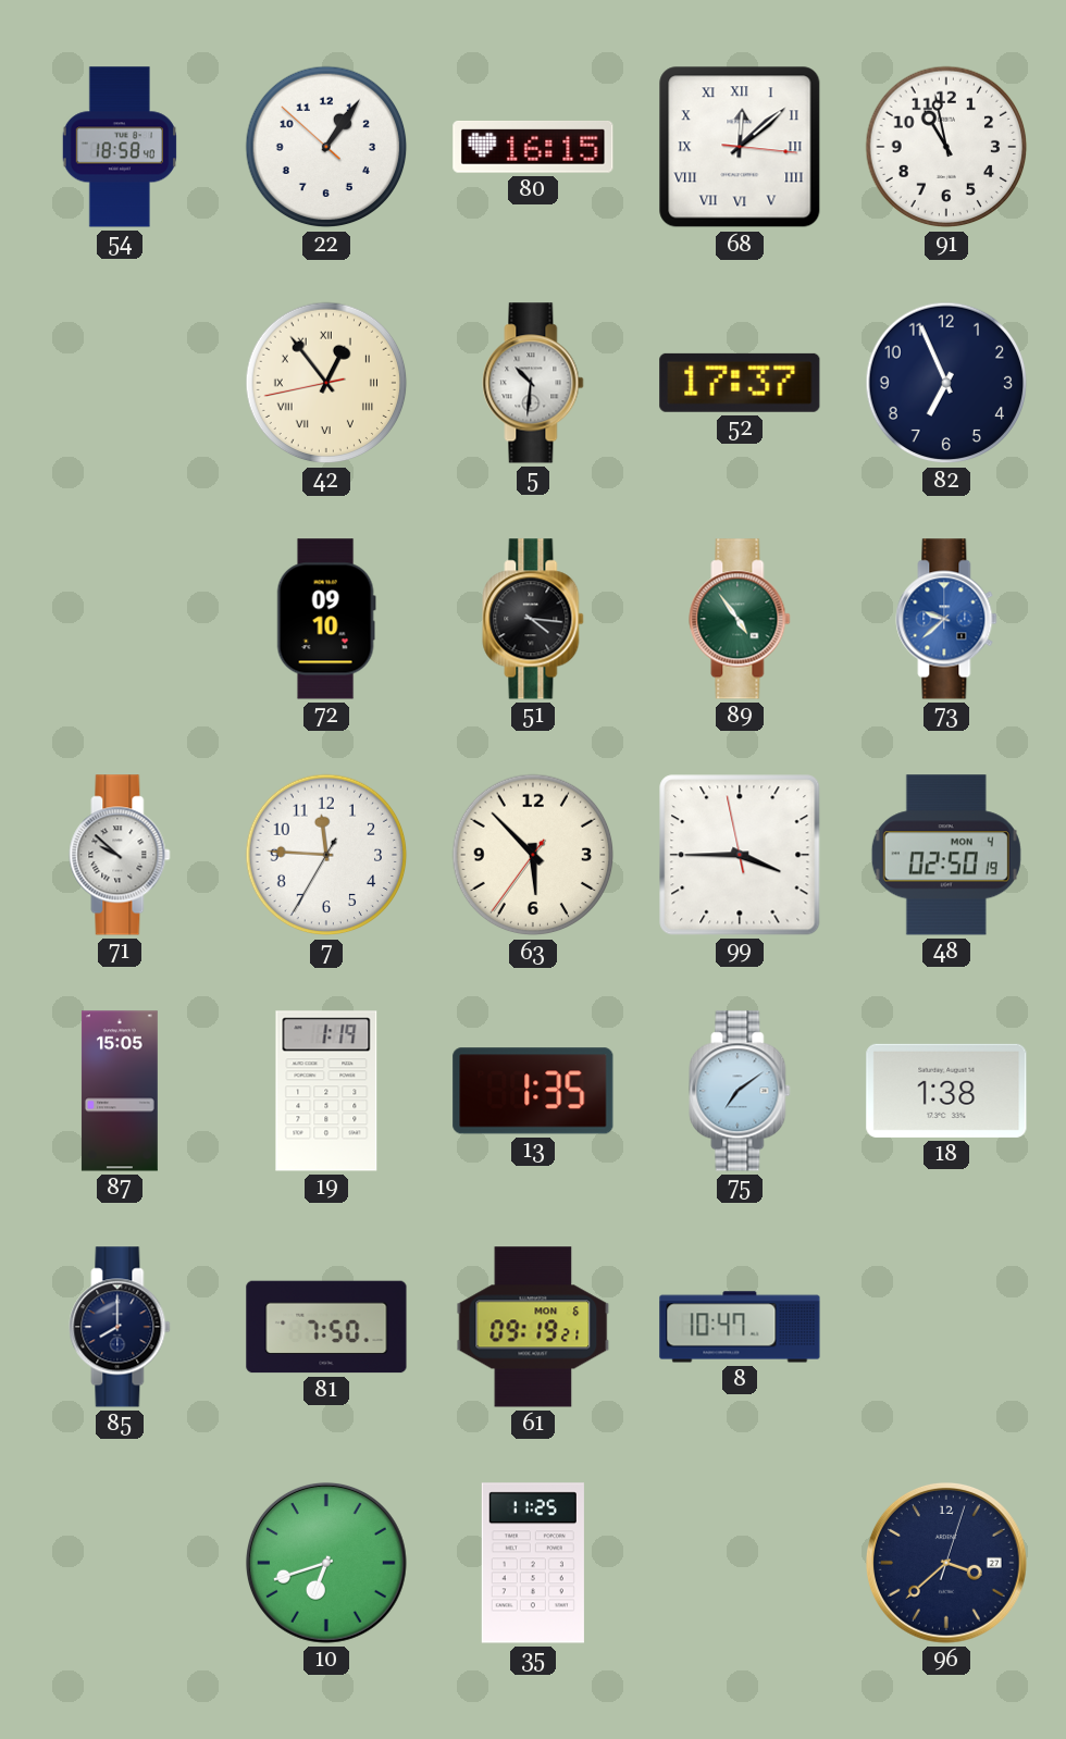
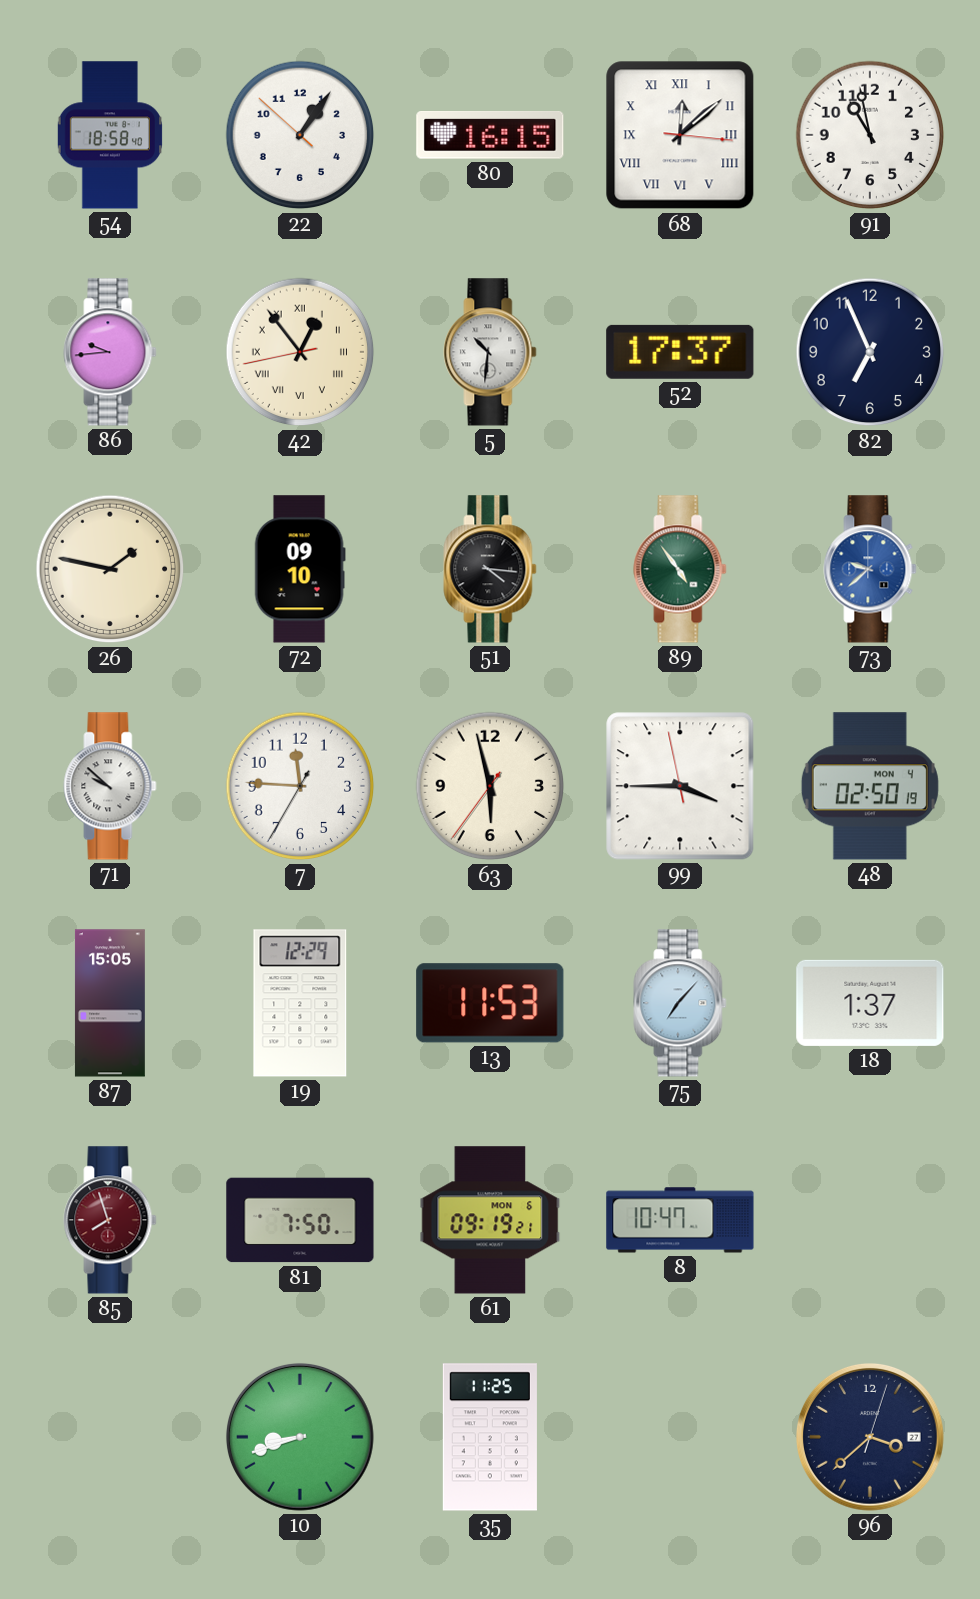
86: none -> 9:44
26: none -> 1:47
63: 5:52 -> 5:57
19: 1:19 -> 12:29
13: 1:35 -> 11:53
75: 7:09 -> 7:07
18: 1:38 -> 1:37
85: 8:00 -> 7:57
85 dial: navy -> burgundy
10: 6:42 -> 8:42
